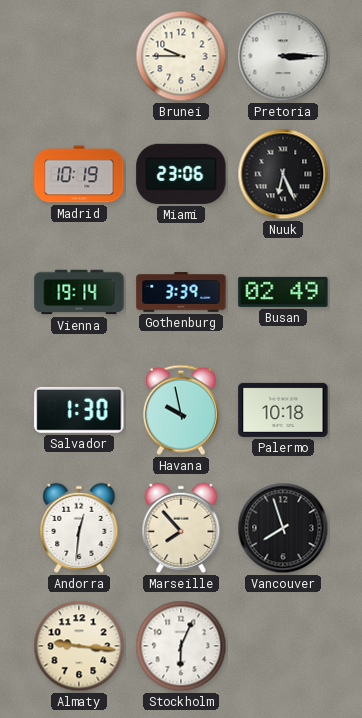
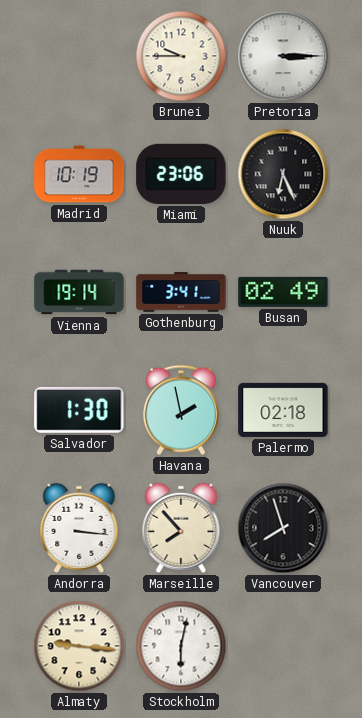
Gothenburg: 3:39 -> 3:41
Havana: 9:58 -> 1:58
Palermo: 10:18 -> 02:18
Andorra: 12:31 -> 3:16
Stockholm: 6:04 -> 6:02
